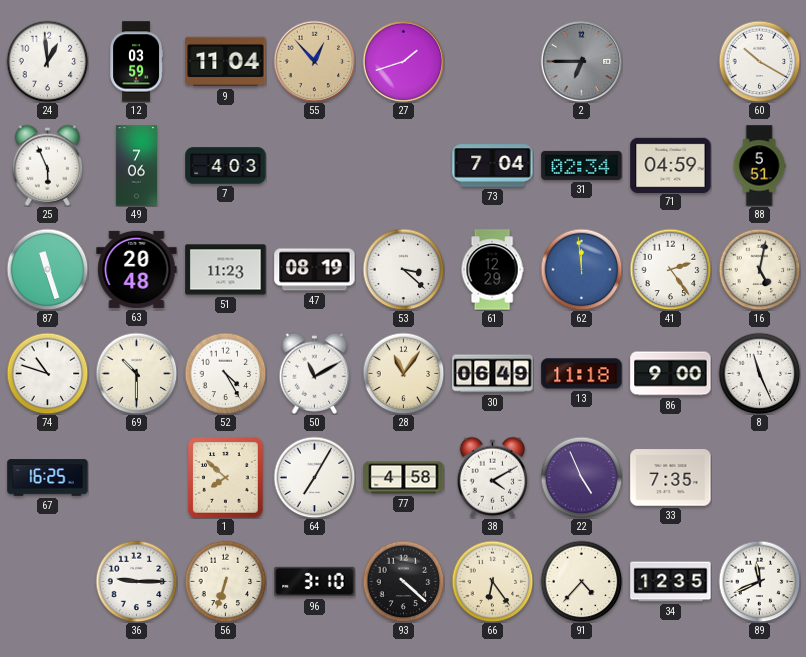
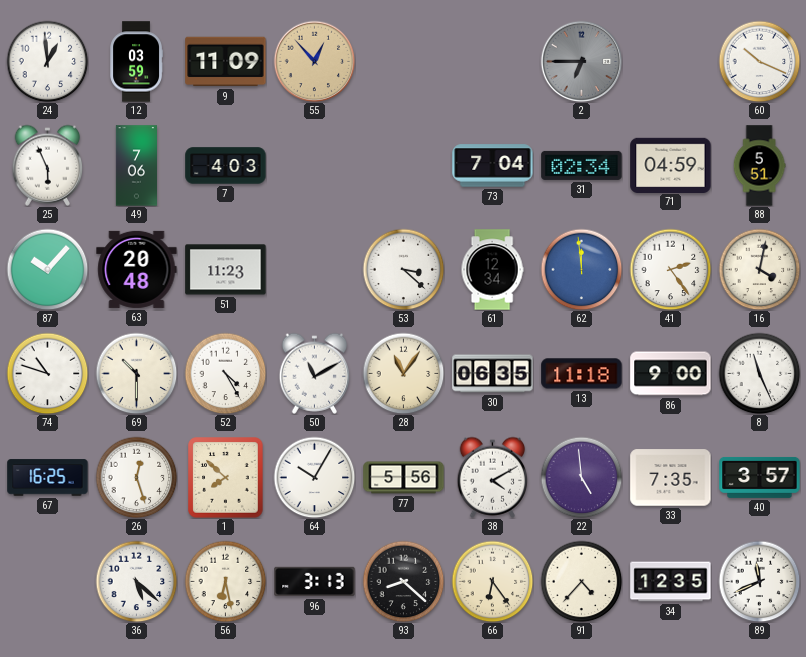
9: 11:04 -> 11:09
27: 1:42 -> none
60: 10:20 -> 10:19
87: 11:27 -> 10:07
47: 08:19 -> none
61: 12:29 -> 12:34
16: 5:02 -> 4:02
30: 06:49 -> 06:35
26: none -> 12:27
64: 7:05 -> 10:05
77: 4:58 -> 5:56
22: 4:56 -> 4:59
40: none -> 3:57
36: 9:15 -> 5:22
56: 6:33 -> 6:28
96: 3:10 -> 3:13
93: 4:22 -> 8:22
